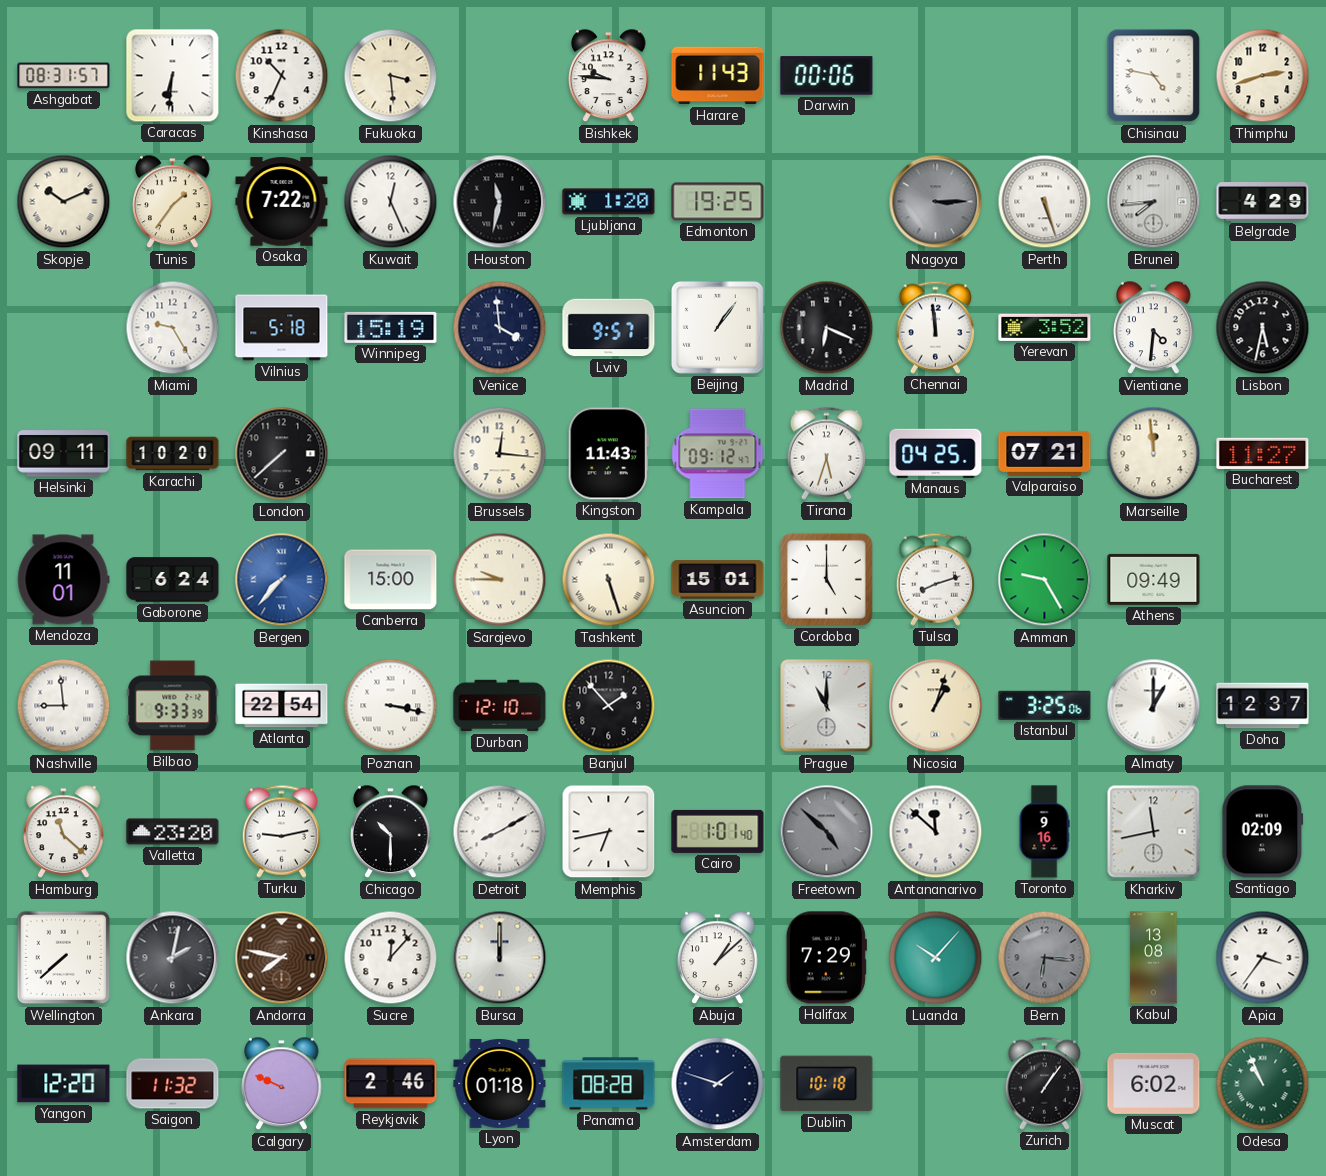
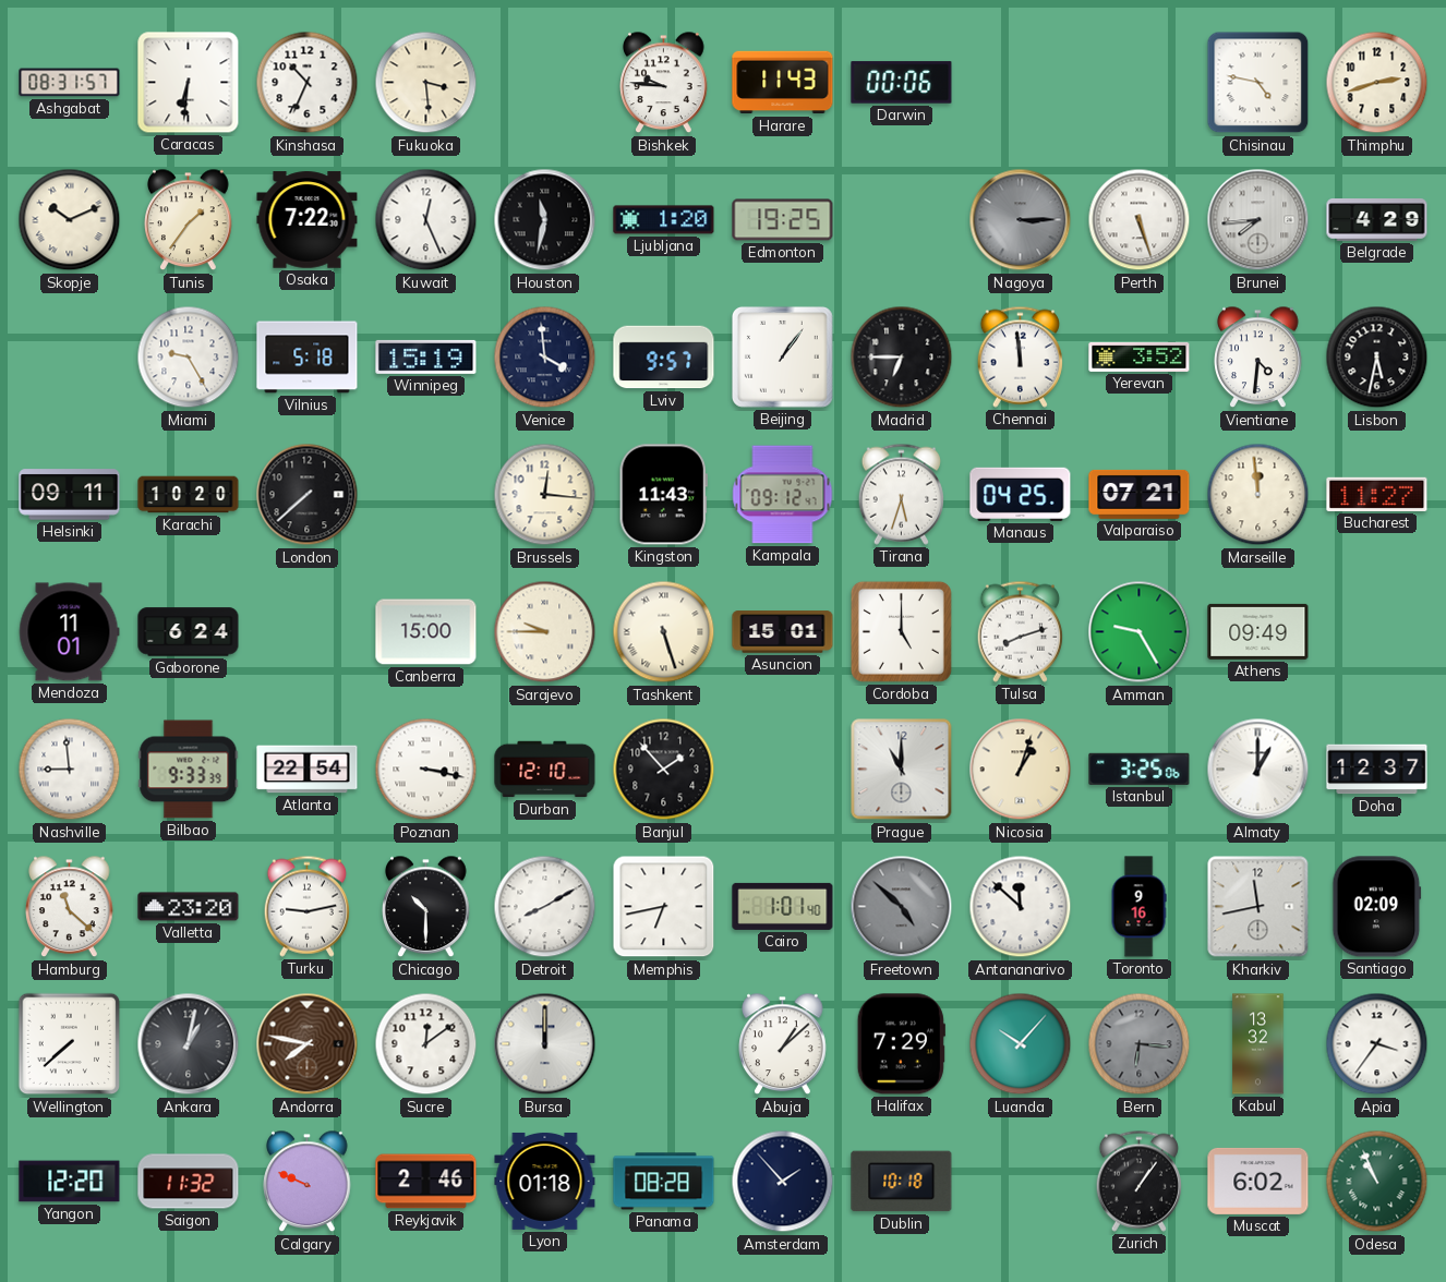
Madrid: 6:19 -> 6:45
Bergen: 7:37 -> none
Ankara: 2:02 -> 1:02
Sucre: 12:07 -> 12:09
Kabul: 13:08 -> 13:32
Amsterdam: 1:48 -> 1:53
